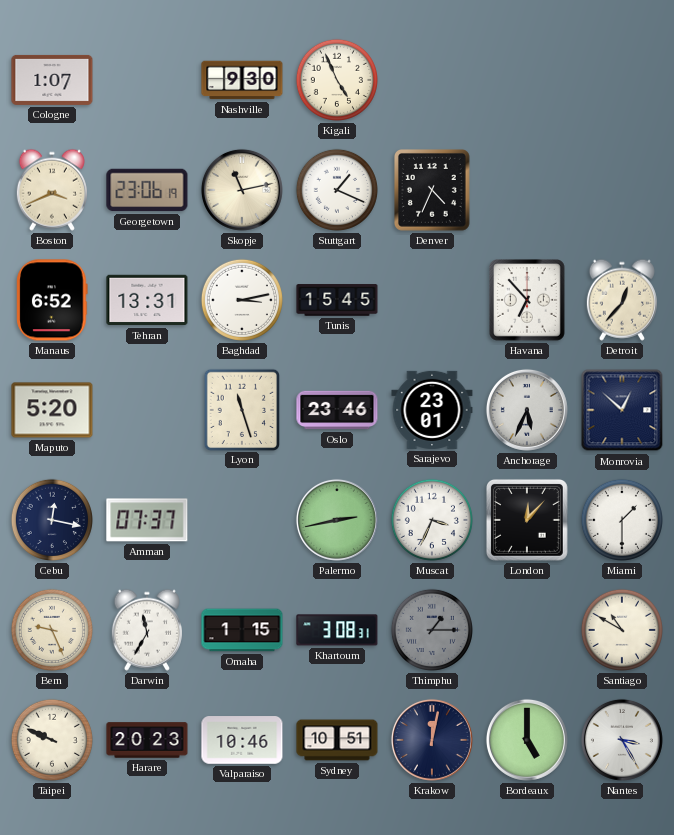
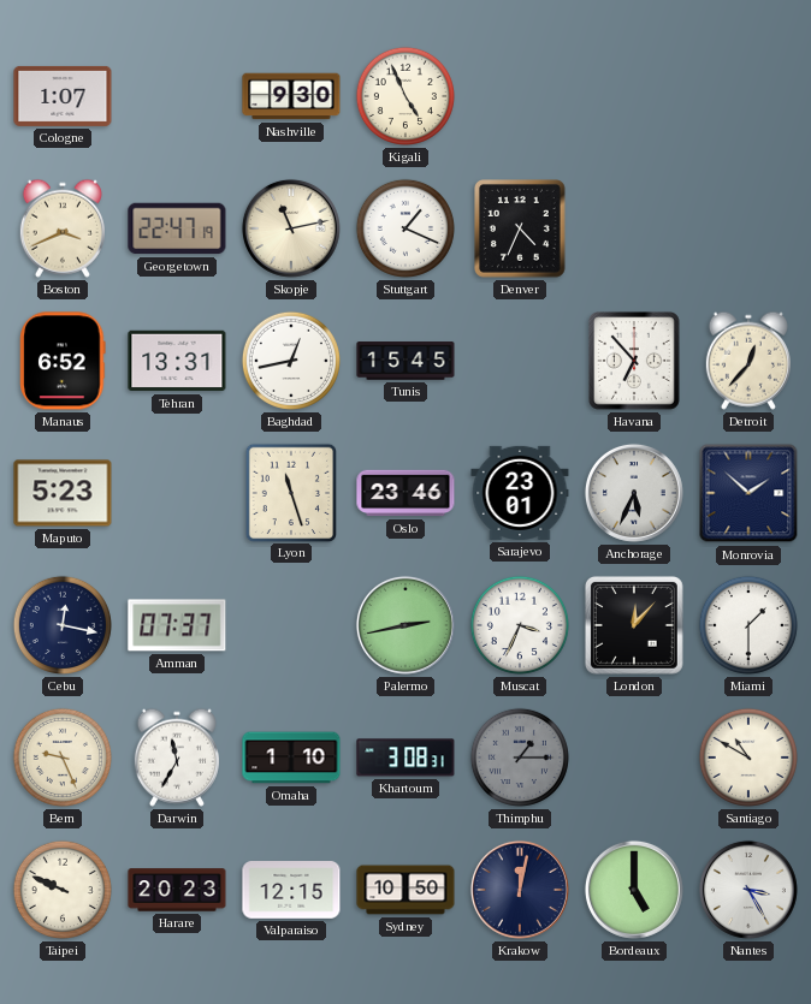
Georgetown: 23:06 -> 22:47
Baghdad: 3:13 -> 12:43
Maputo: 5:20 -> 5:23
Monrovia: 12:52 -> 1:52
Omaha: 1:15 -> 1:10
Valparaiso: 10:46 -> 12:15
Sydney: 10:51 -> 10:50
